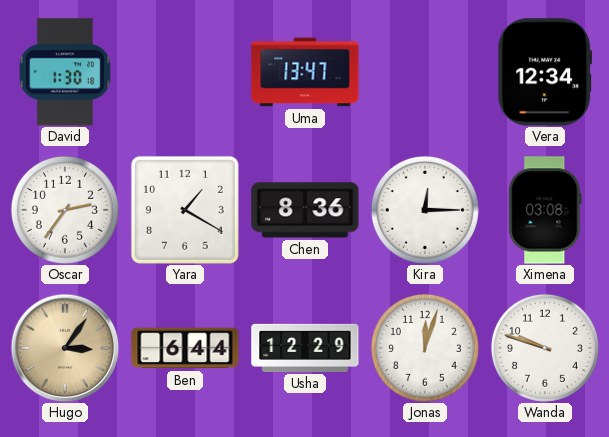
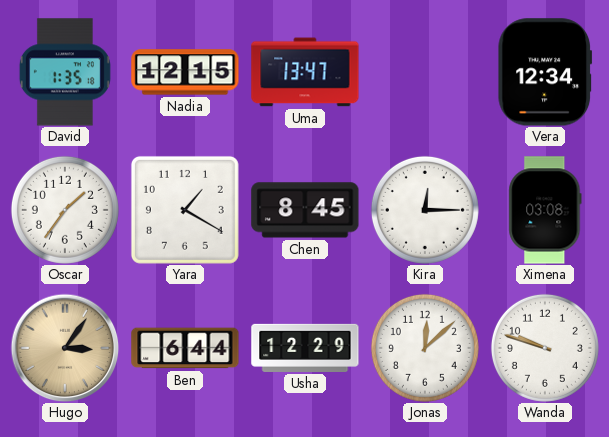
David: 1:30 -> 1:35
Nadia: none -> 12:15
Oscar: 2:36 -> 1:36
Chen: 8:36 -> 8:45
Jonas: 12:03 -> 12:08
